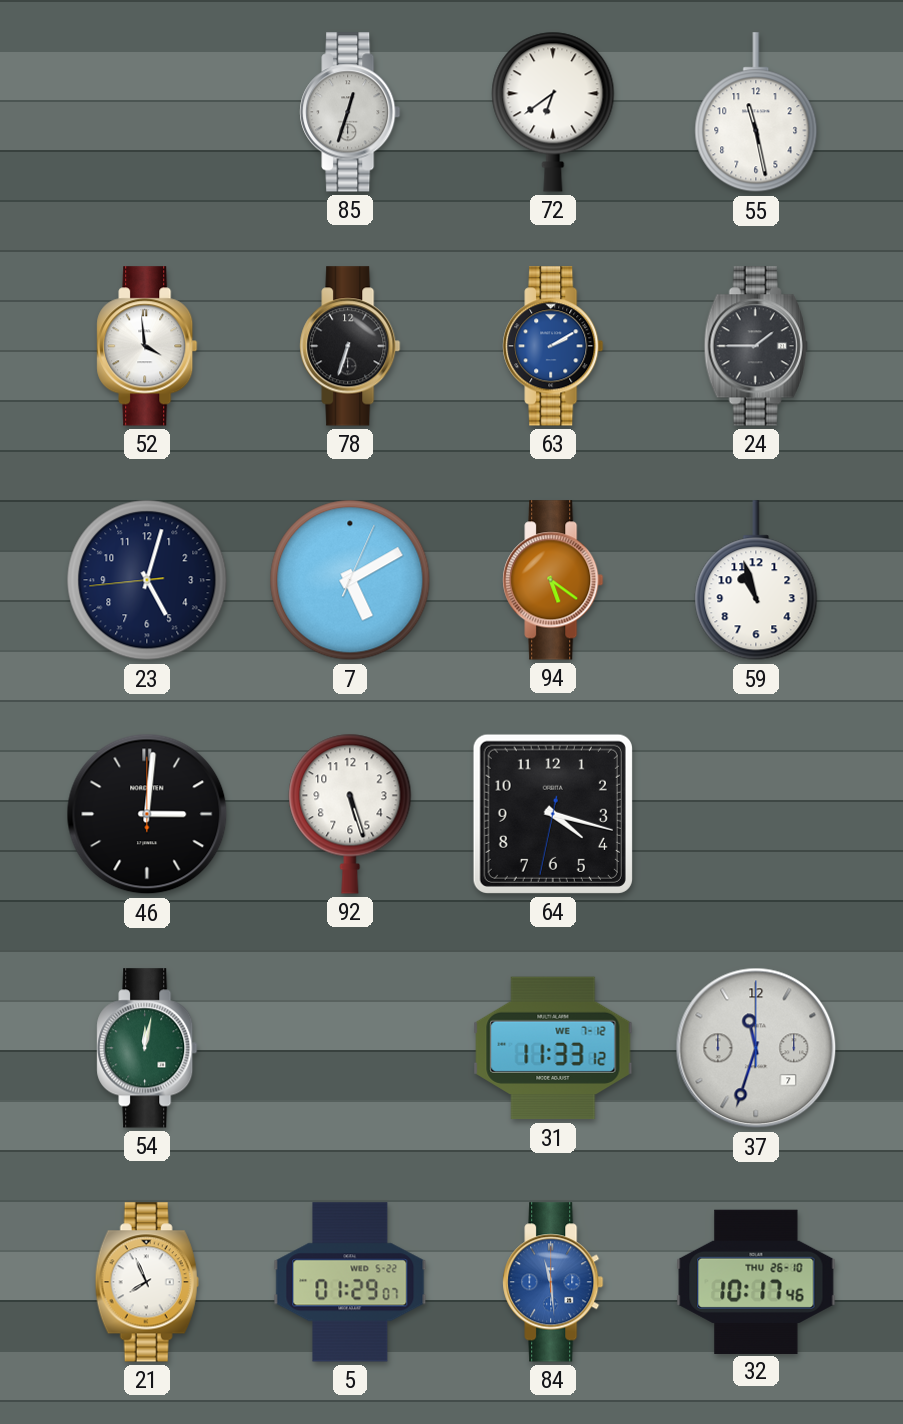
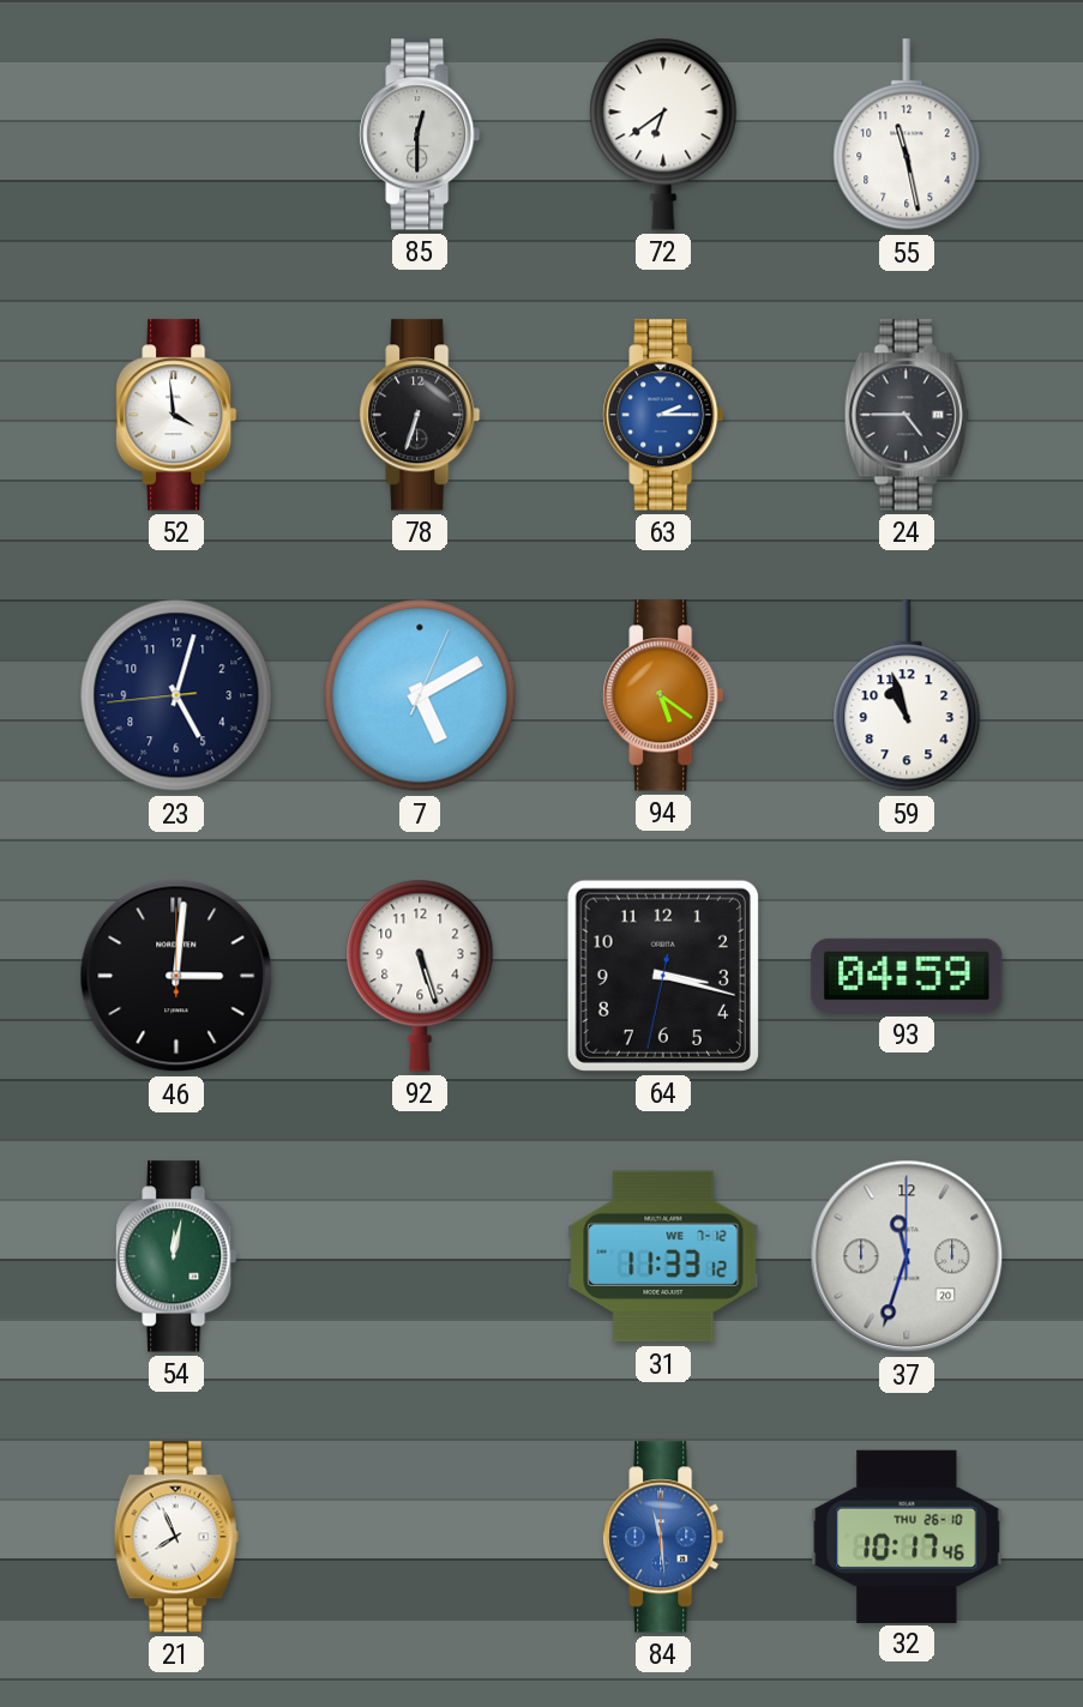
85: 12:33 -> 12:30
63: 2:10 -> 2:15
24: 1:45 -> 4:45
64: 4:17 -> 3:17
93: none -> 04:59
37 date: 7 -> 20
5: 01:29 -> none
